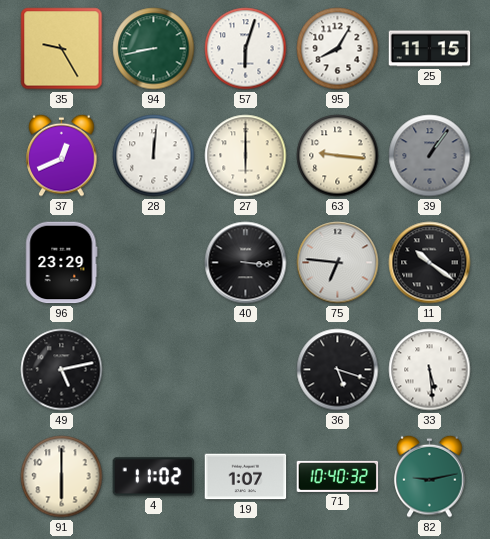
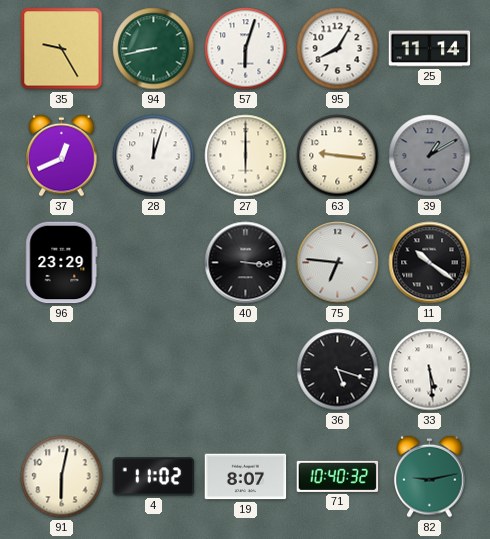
25: 11:15 -> 11:14
28: 12:01 -> 12:03
39: 1:06 -> 1:10
49: 5:13 -> none
91: 6:00 -> 6:02
19: 1:07 -> 8:07
